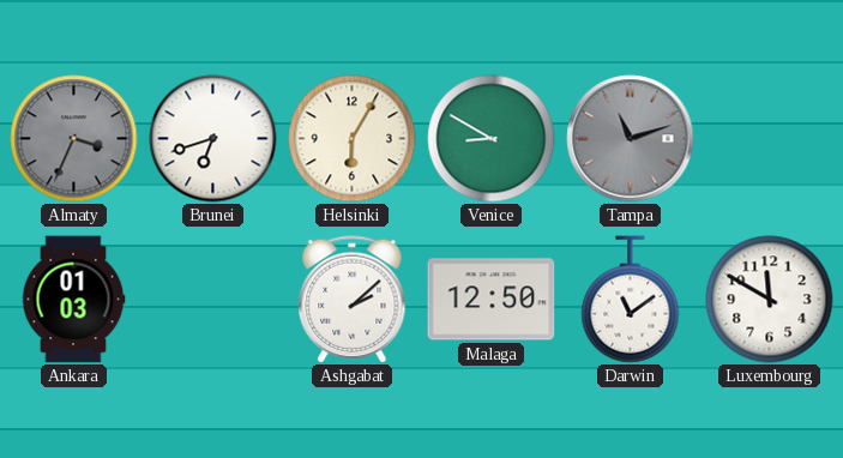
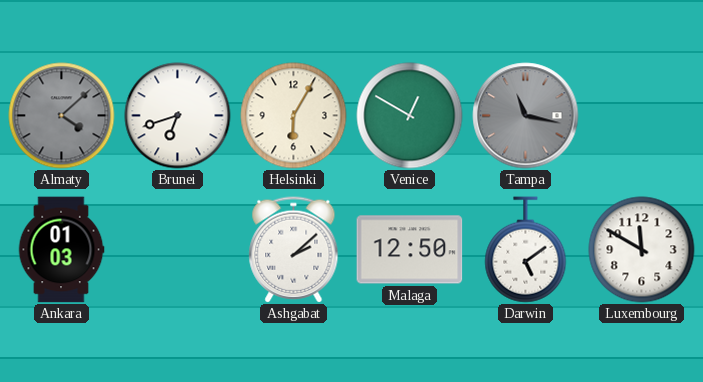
Almaty: 3:34 -> 4:08
Venice: 8:50 -> 12:50
Tampa: 11:12 -> 11:17
Darwin: 11:09 -> 5:09
